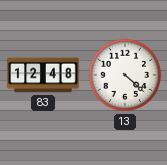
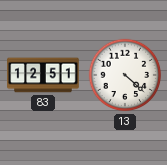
83: 12:48 -> 12:51
